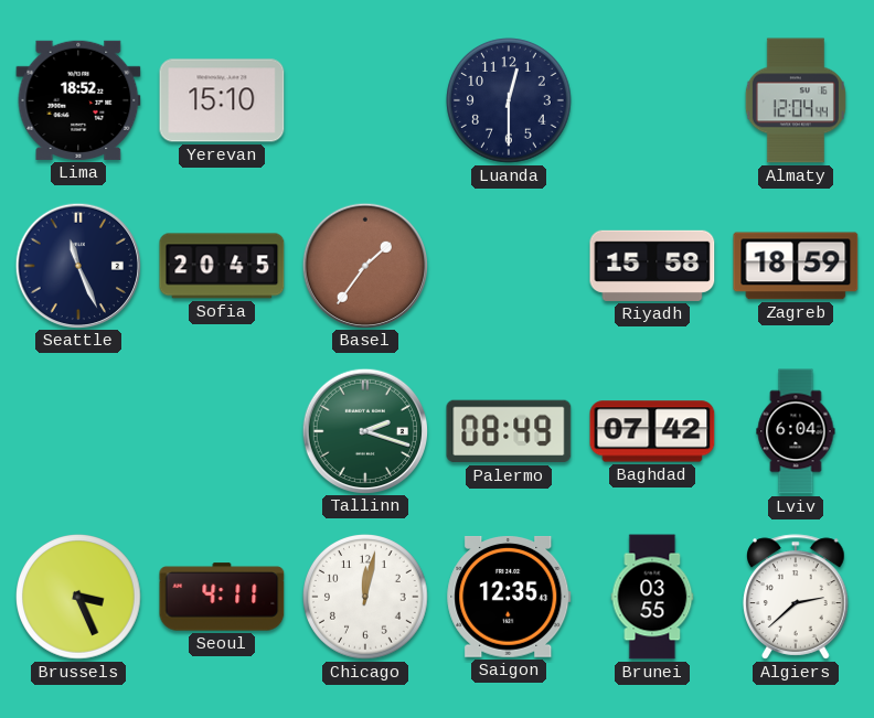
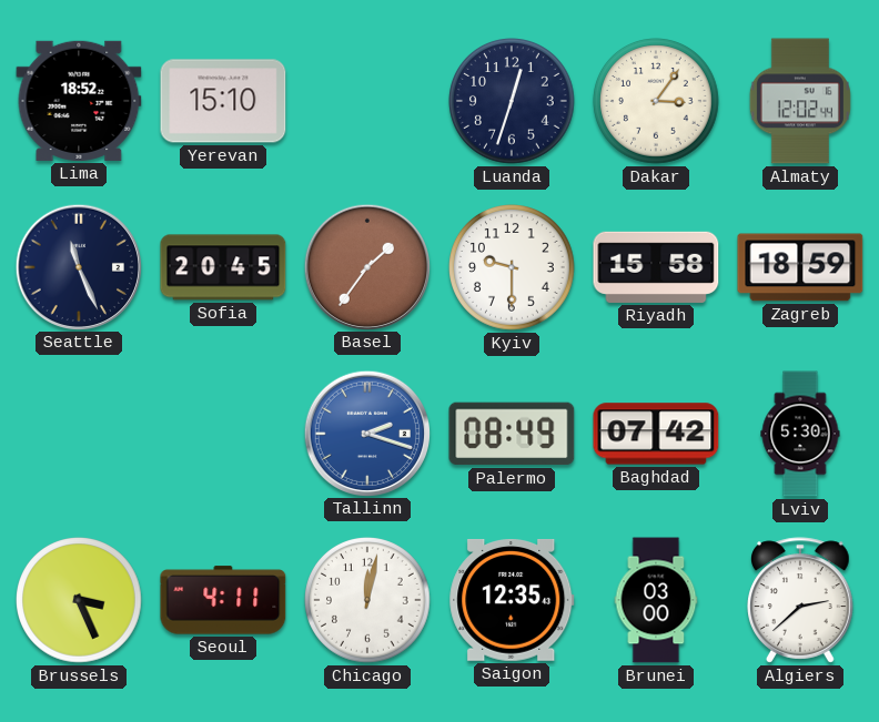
Luanda: 12:30 -> 12:33
Dakar: none -> 3:06
Almaty: 12:04 -> 12:02
Kyiv: none -> 9:30
Tallinn dial: green -> blue
Lviv: 6:04 -> 5:30
Brunei: 03:55 -> 03:00
